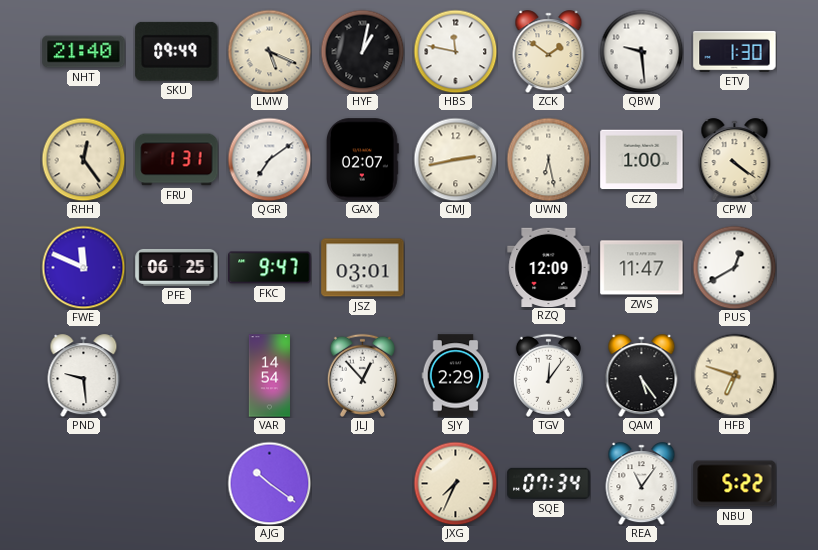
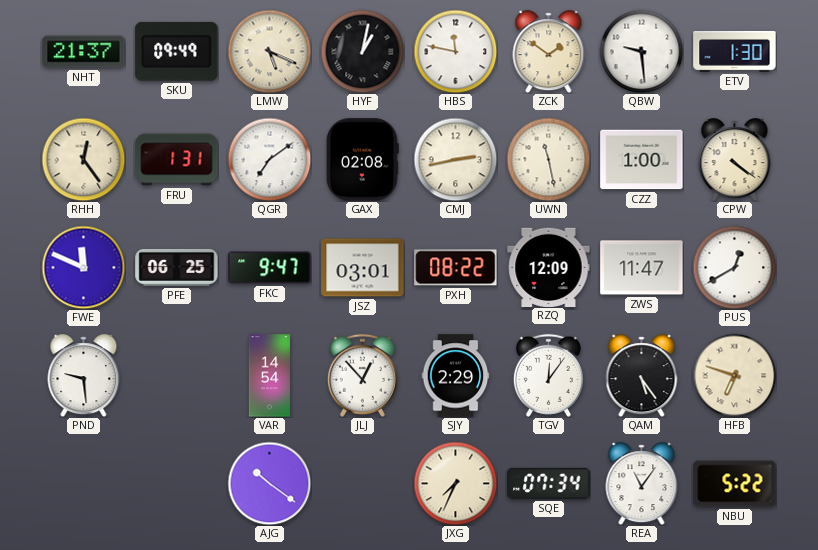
NHT: 21:40 -> 21:37
GAX: 02:07 -> 02:08
UWN: 6:28 -> 11:28
PXH: none -> 08:22
